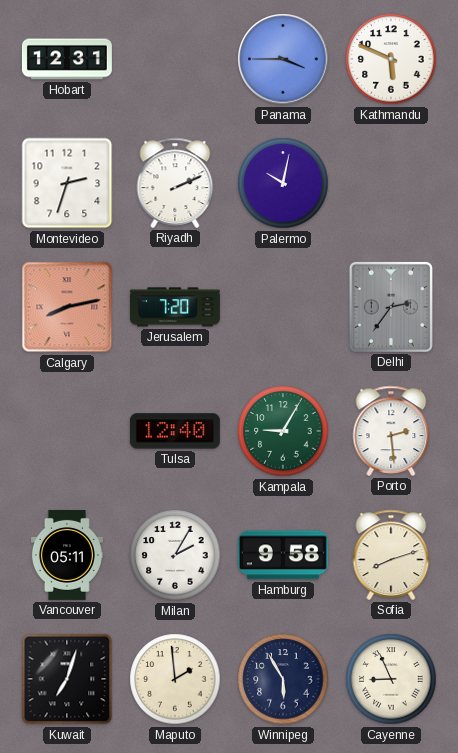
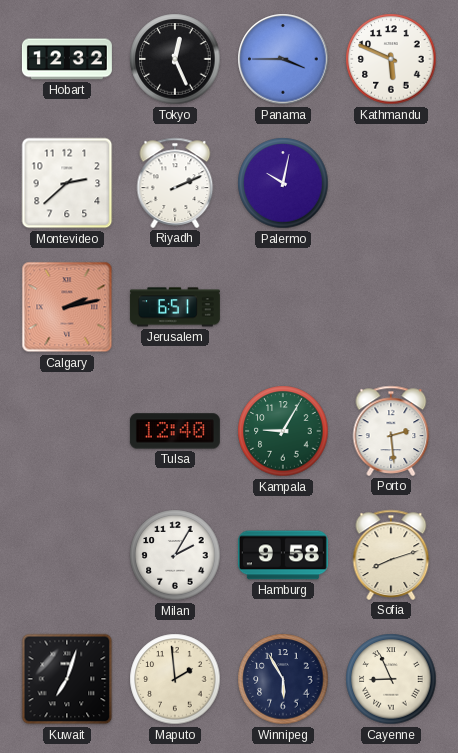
Hobart: 12:31 -> 12:32
Tokyo: none -> 12:26
Montevideo: 2:33 -> 2:38
Calgary: 8:13 -> 2:13
Jerusalem: 7:20 -> 6:51
Delhi: 2:36 -> none
Vancouver: 05:11 -> none
